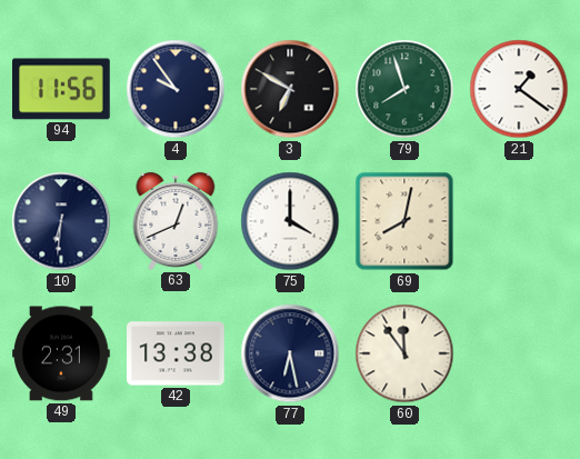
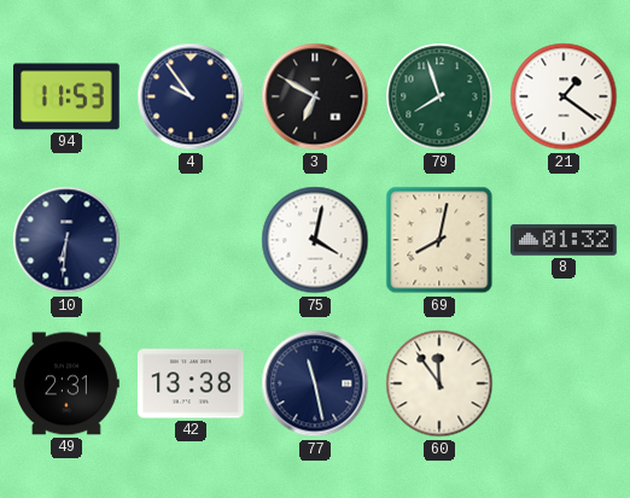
94: 11:56 -> 11:53
63: 12:41 -> none
75: 4:00 -> 4:02
8: none -> 01:32
77: 6:28 -> 11:28
